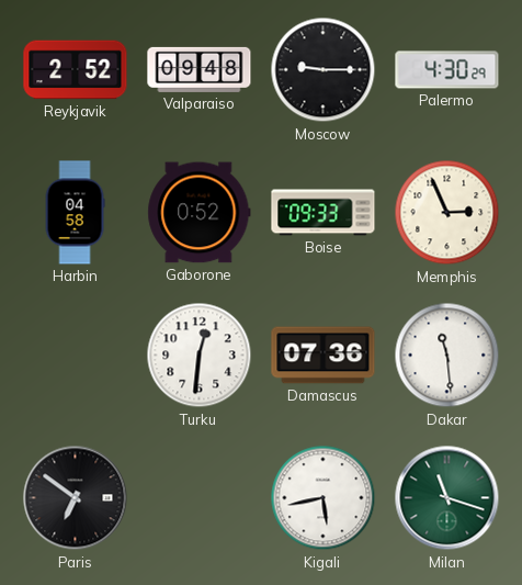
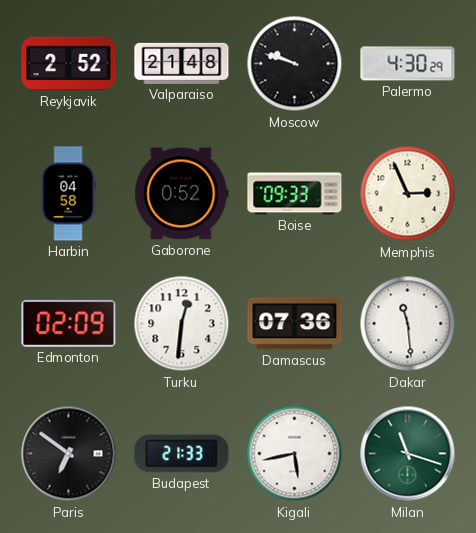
Valparaiso: 09:48 -> 21:48
Moscow: 9:15 -> 9:48
Edmonton: none -> 02:09
Budapest: none -> 21:33
